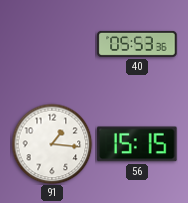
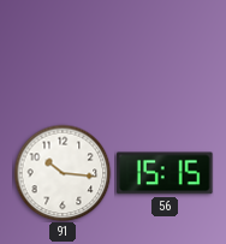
40: 05:53 -> none
91: 1:16 -> 10:16
